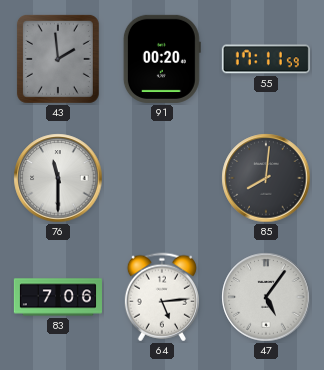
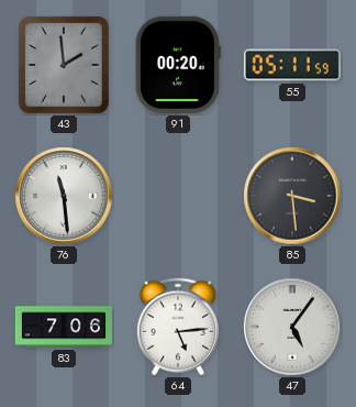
55: 17:11 -> 05:11
76: 11:30 -> 11:29
85: 8:01 -> 3:29
